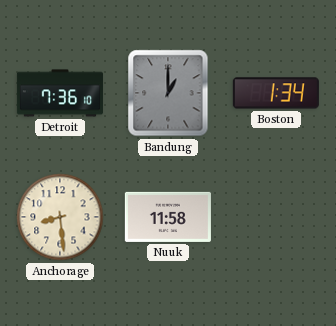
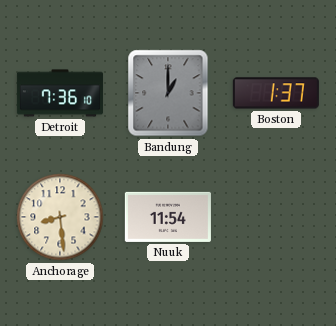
Boston: 1:34 -> 1:37
Nuuk: 11:58 -> 11:54
